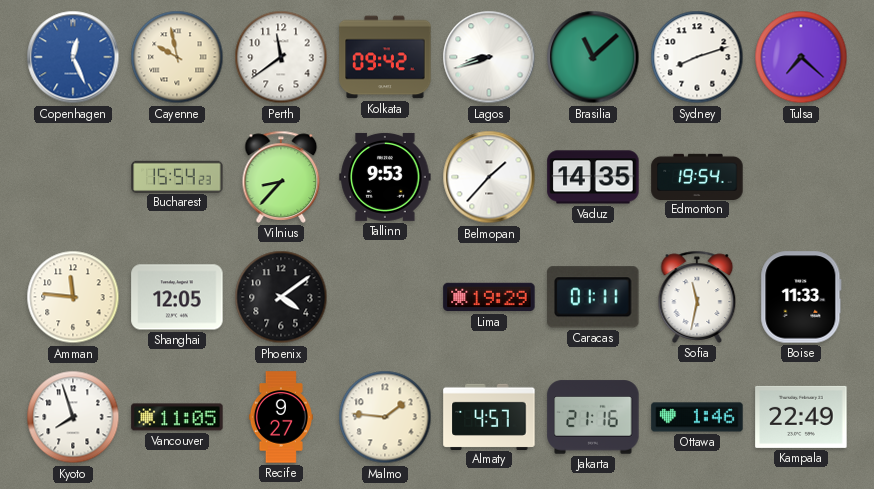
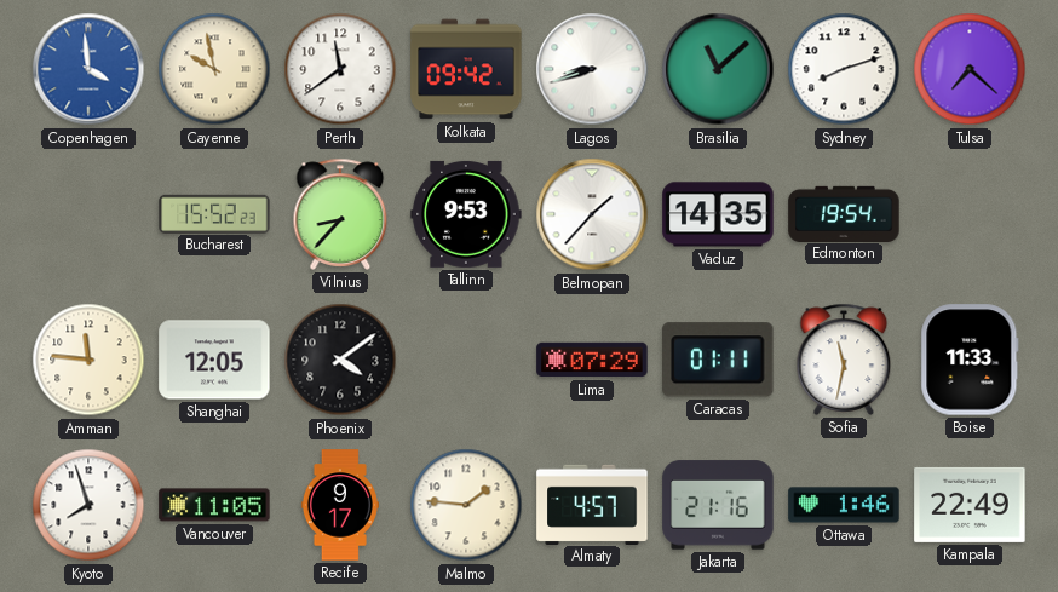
Copenhagen: 12:26 -> 3:59
Bucharest: 15:54 -> 15:52
Lima: 19:29 -> 07:29
Recife: 9:27 -> 9:17
